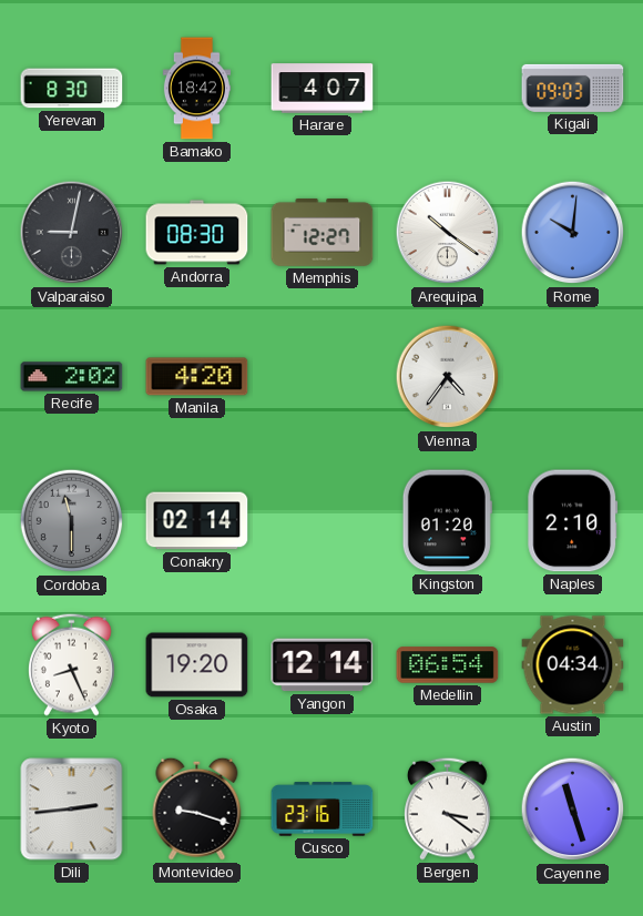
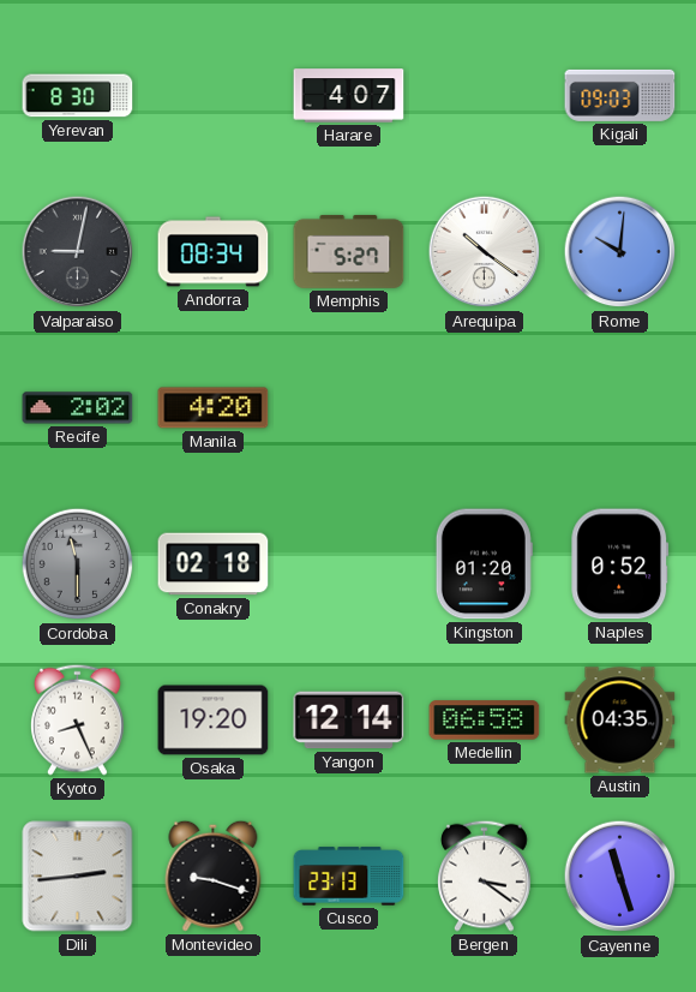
Bamako: 18:42 -> none
Andorra: 08:30 -> 08:34
Memphis: 12:27 -> 5:27
Vienna: 4:36 -> none
Conakry: 02:14 -> 02:18
Naples: 2:10 -> 0:52
Medellin: 06:54 -> 06:58
Austin: 04:34 -> 04:35
Cusco: 23:16 -> 23:13
